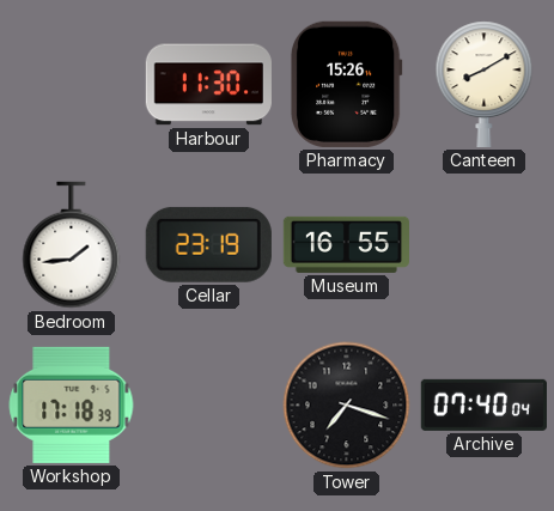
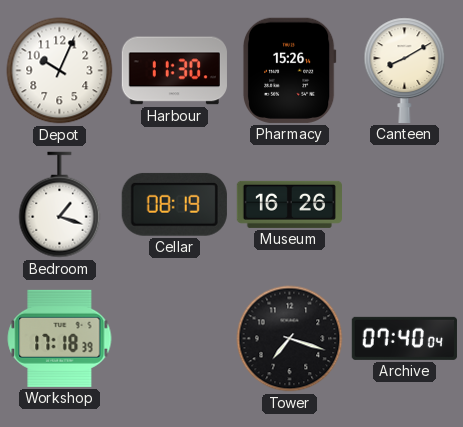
Depot: none -> 10:04
Bedroom: 1:44 -> 1:18
Cellar: 23:19 -> 08:19
Museum: 16:55 -> 16:26
